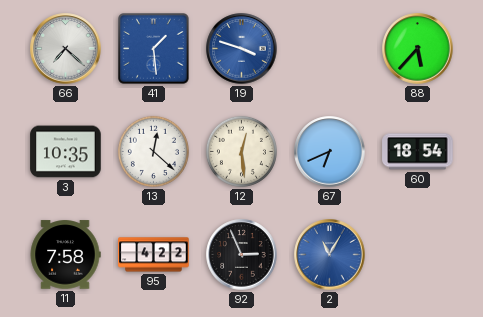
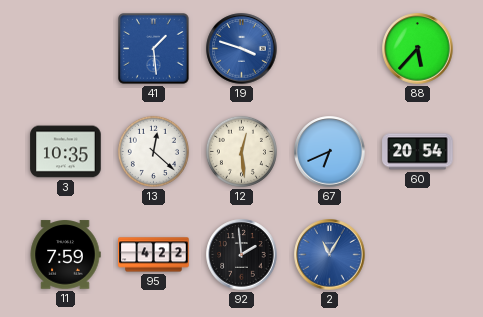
66: 7:22 -> none
60: 18:54 -> 20:54
11: 7:58 -> 7:59
92: 2:56 -> 1:59
